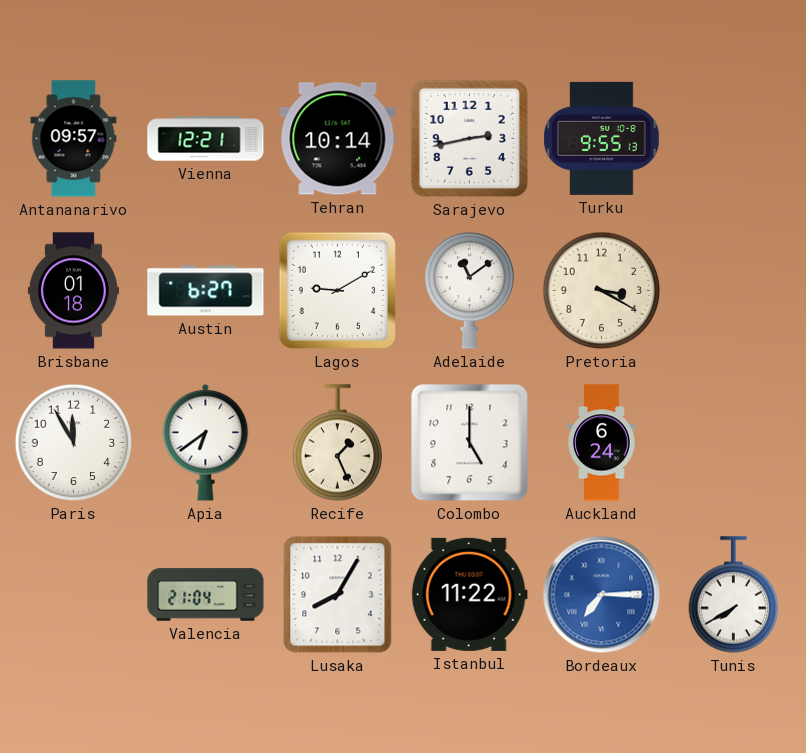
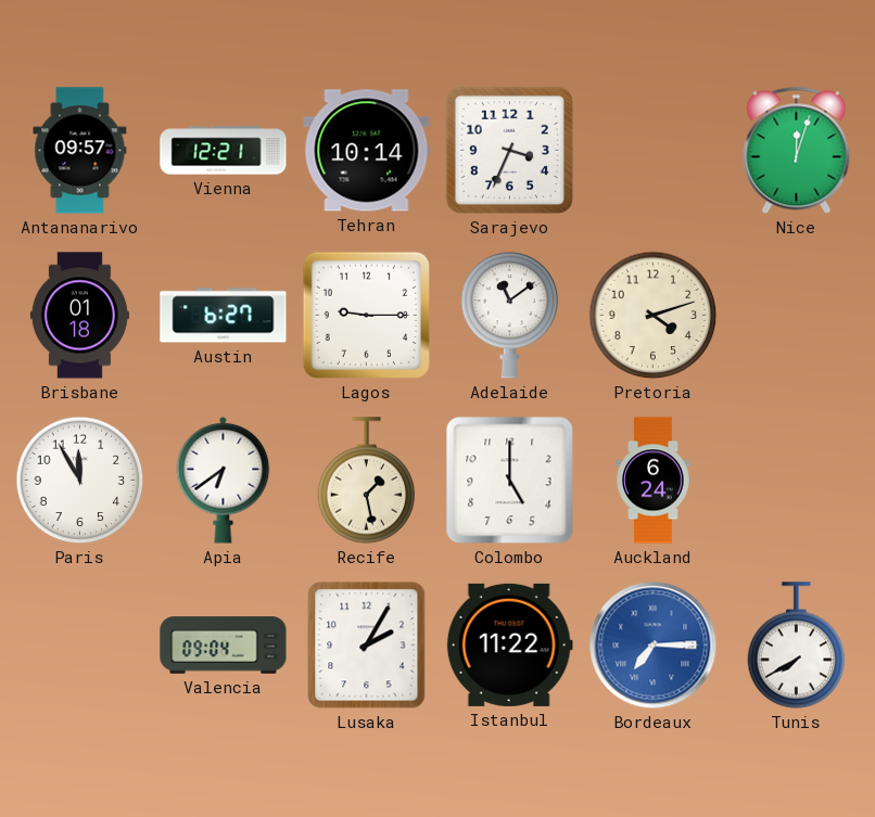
Sarajevo: 2:43 -> 3:34
Turku: 9:55 -> none
Nice: none -> 12:03
Lagos: 9:10 -> 9:15
Pretoria: 3:20 -> 4:12
Recife: 1:26 -> 1:28
Valencia: 21:04 -> 09:04
Lusaka: 8:05 -> 2:05
